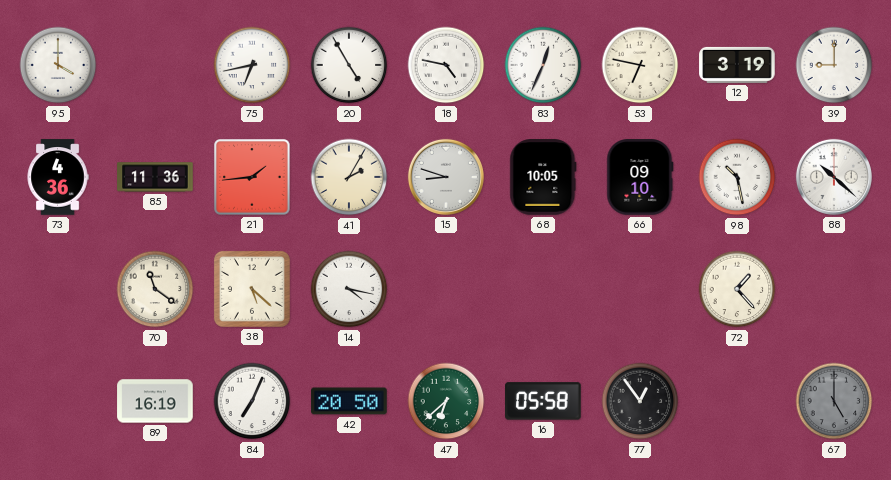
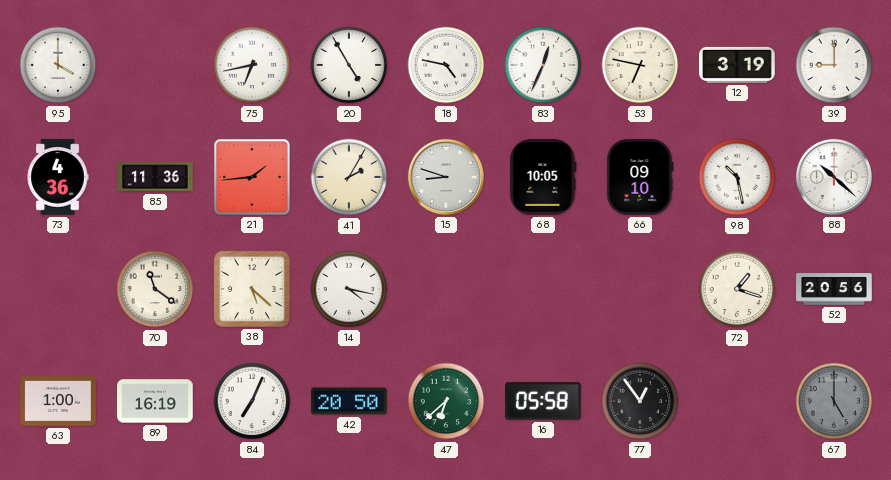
72: 1:23 -> 1:18
52: none -> 20:56
63: none -> 1:00
